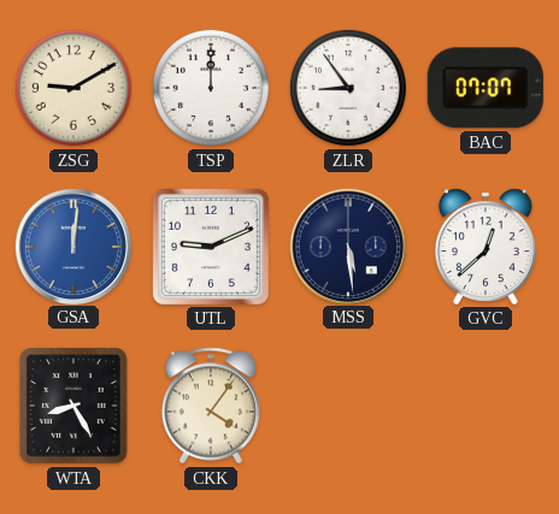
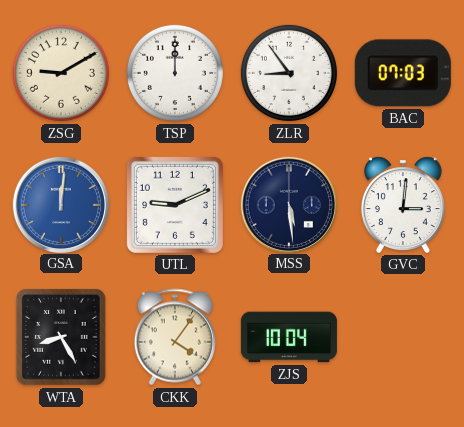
BAC: 07:07 -> 07:03
GVC: 12:38 -> 3:01
ZJS: none -> 10:04
